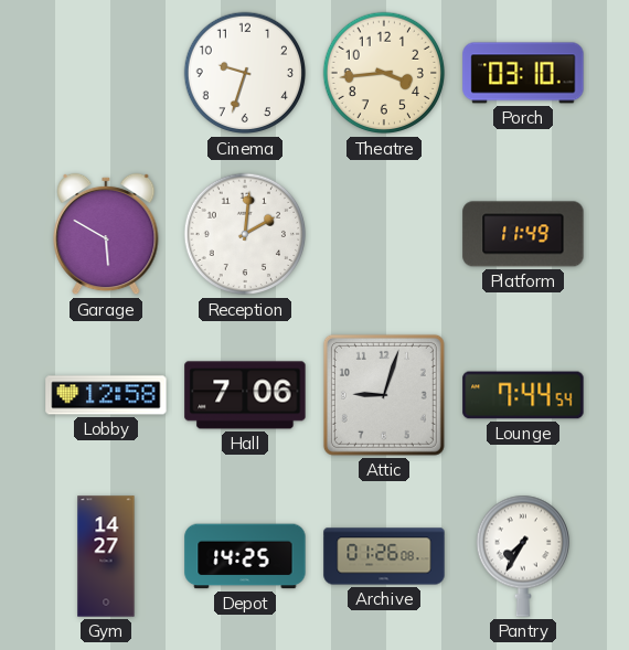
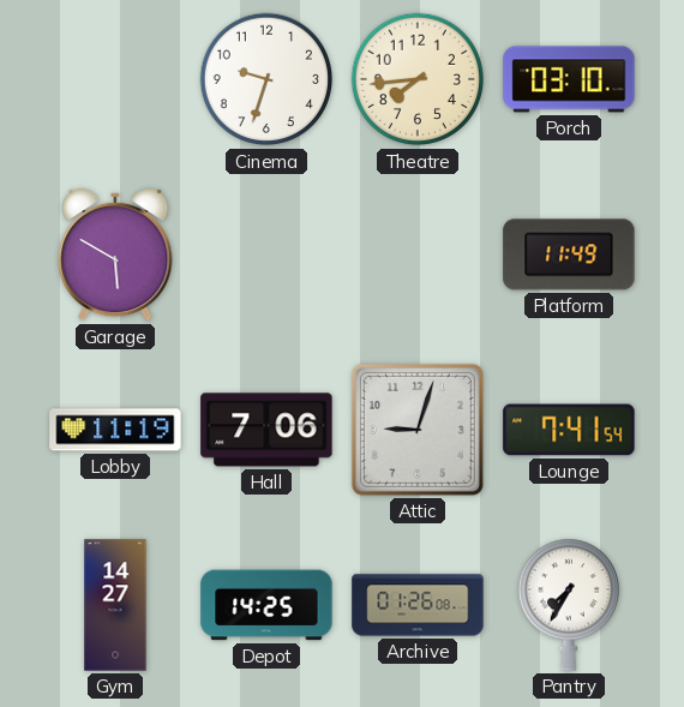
Theatre: 3:44 -> 7:44
Reception: 2:01 -> none
Lobby: 12:58 -> 11:19
Lounge: 7:44 -> 7:41
